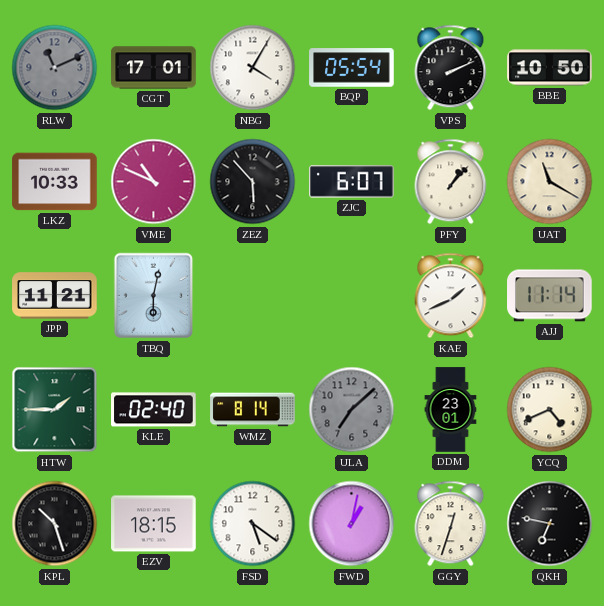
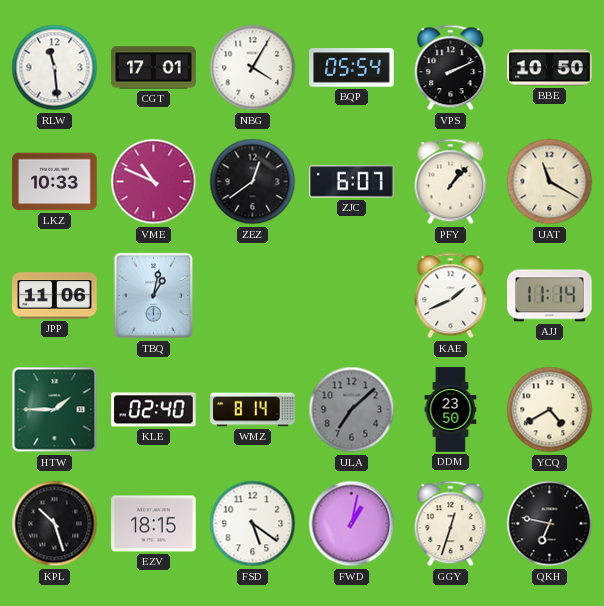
RLW: 11:11 -> 11:29
RLW dial: grey -> white
ZEZ: 5:53 -> 12:39
JPP: 11:21 -> 11:06
TBQ: 6:02 -> 1:02
DDM: 23:01 -> 23:50
YCQ: 4:41 -> 4:40
